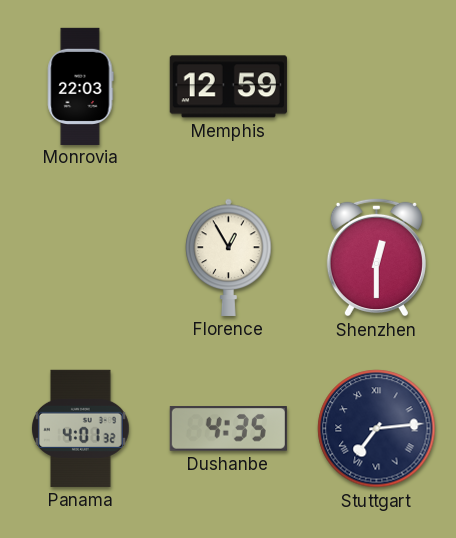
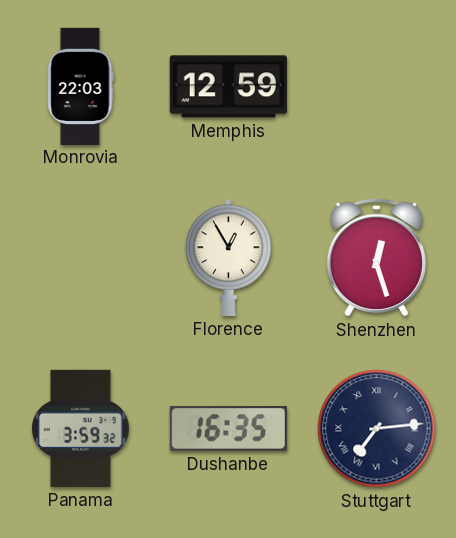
Shenzhen: 12:30 -> 12:27
Panama: 4:01 -> 3:59
Dushanbe: 4:35 -> 16:35
